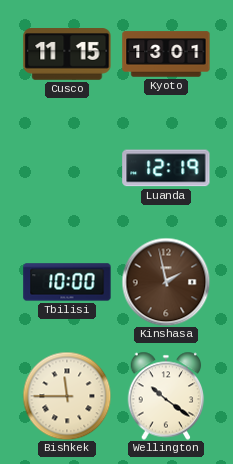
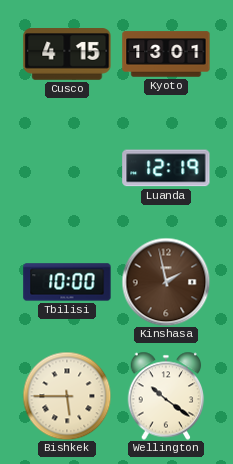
Cusco: 11:15 -> 4:15
Bishkek: 11:45 -> 5:45
